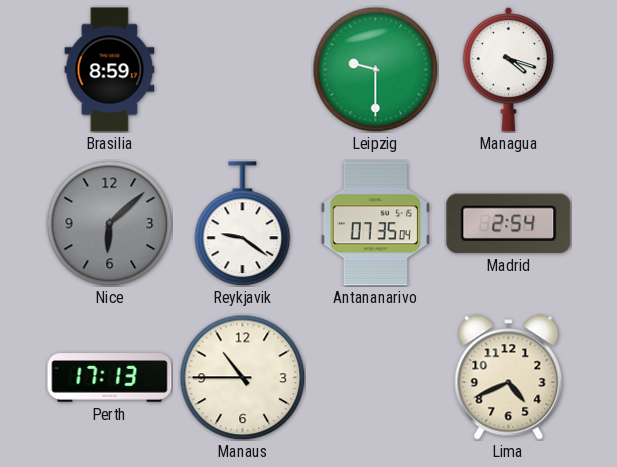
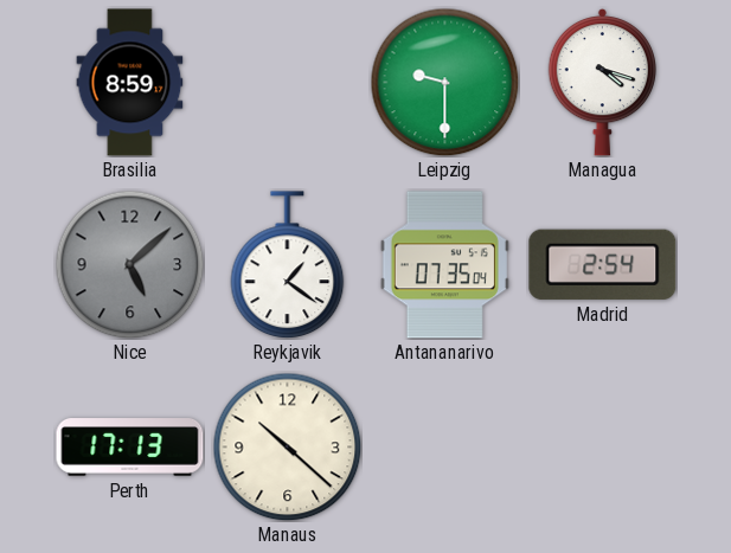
Nice: 6:08 -> 5:08
Reykjavik: 9:21 -> 1:21
Manaus: 10:45 -> 10:22
Lima: 4:41 -> none
